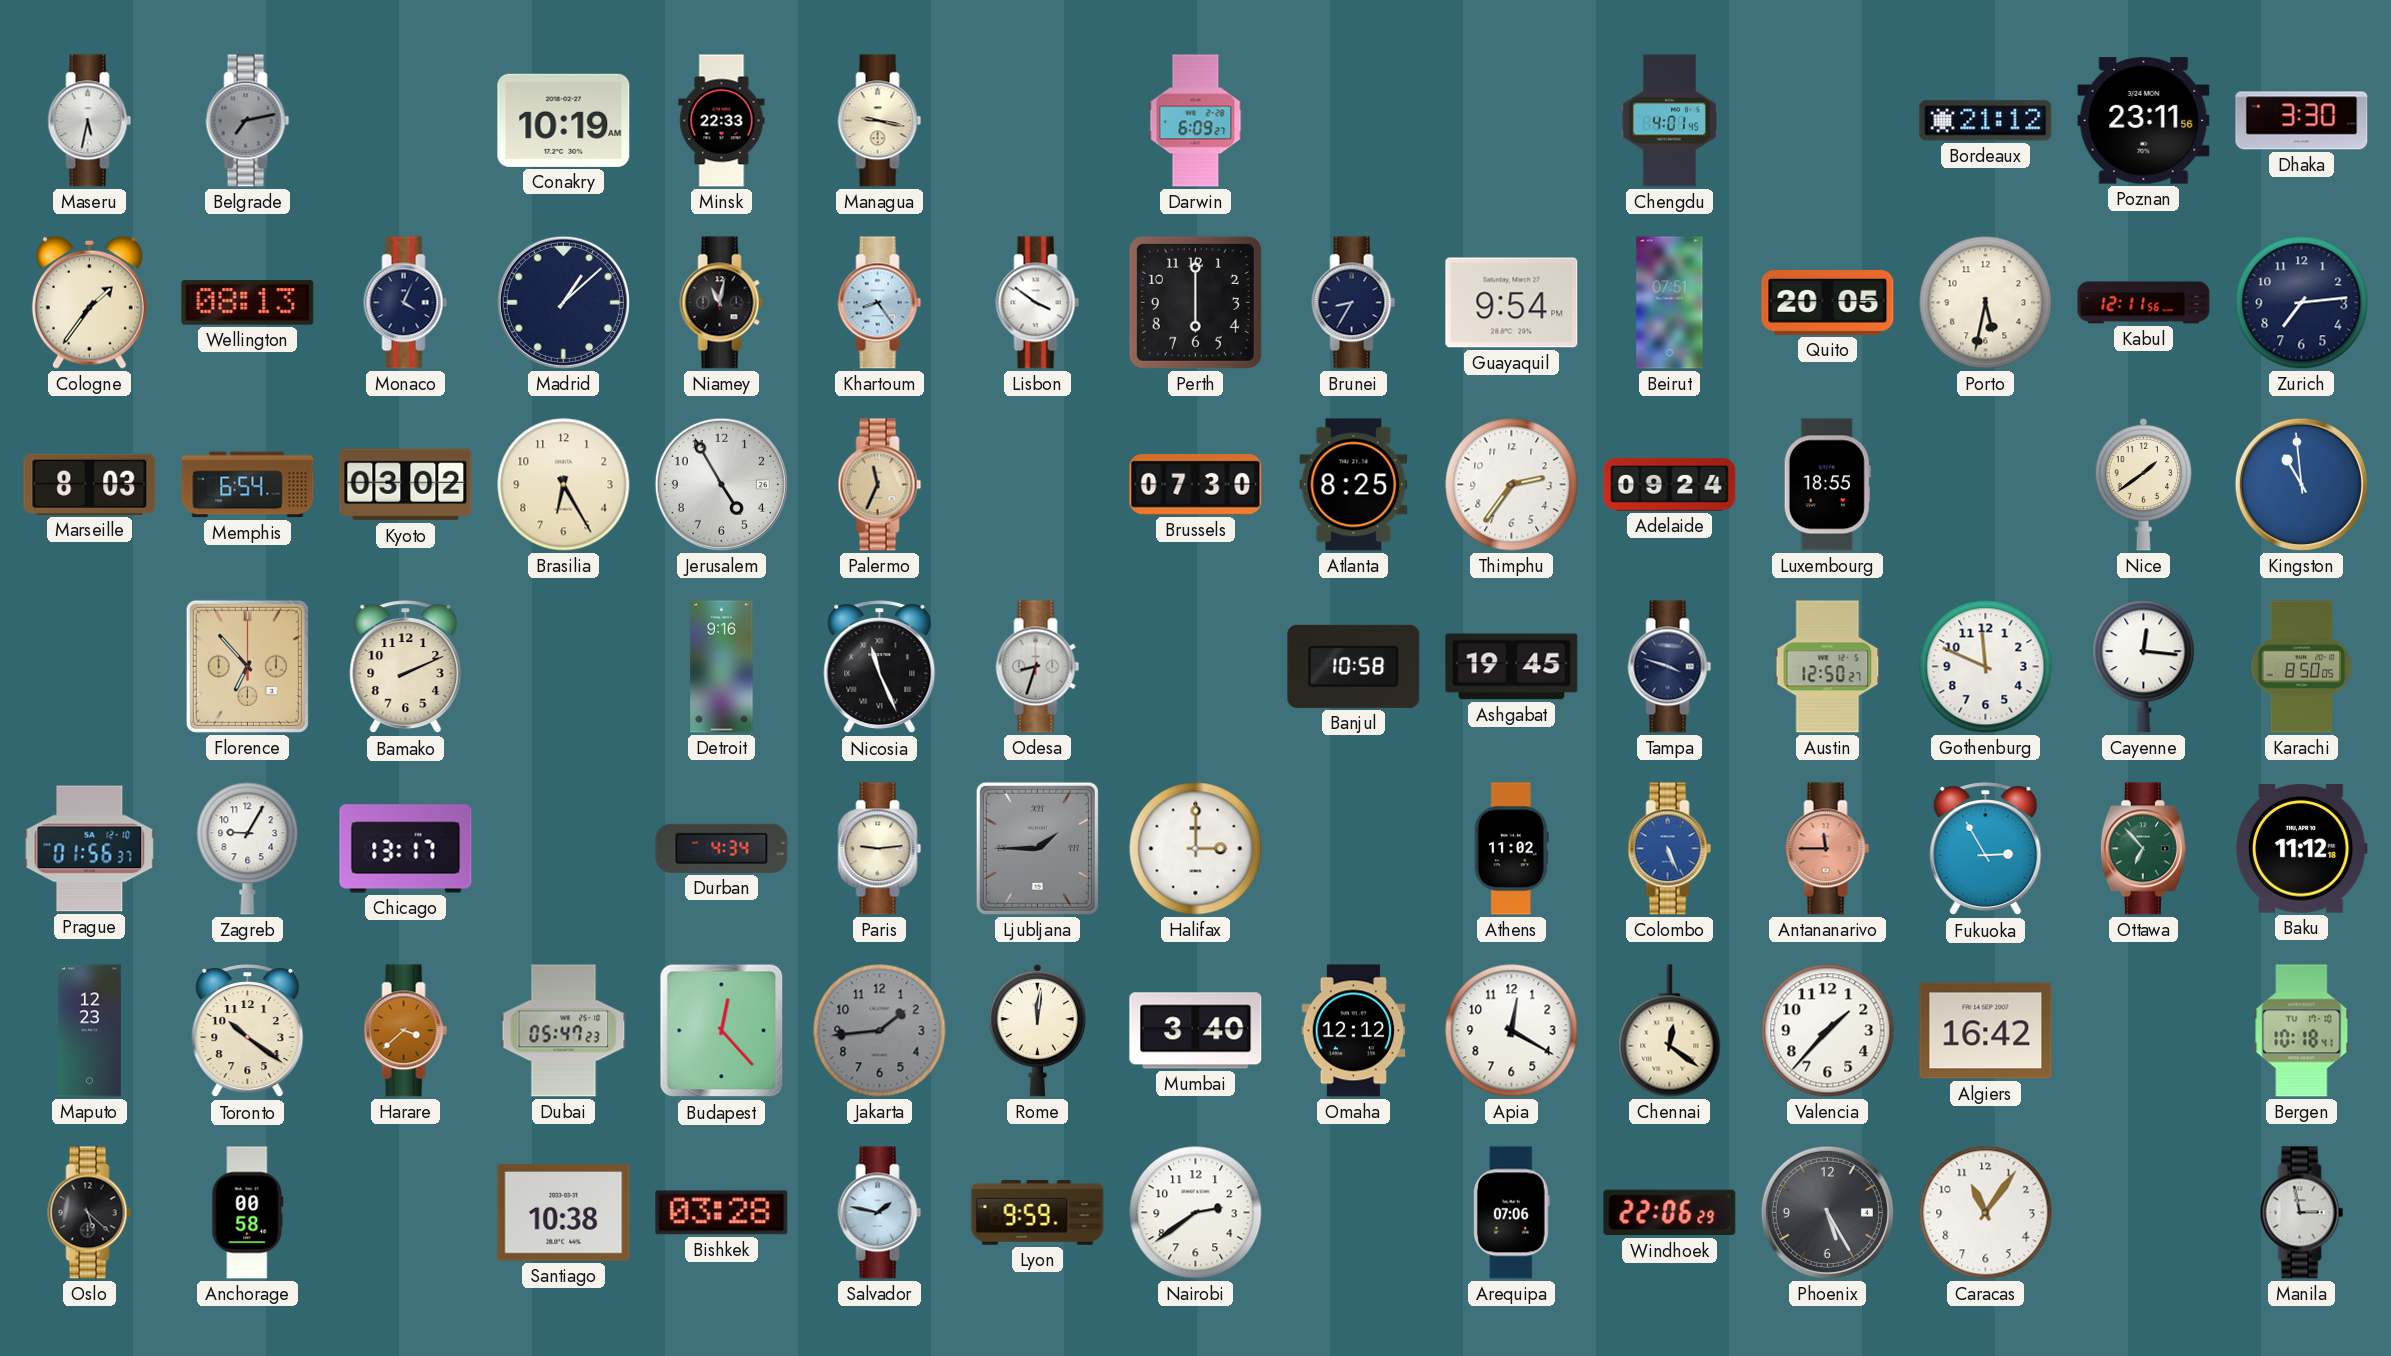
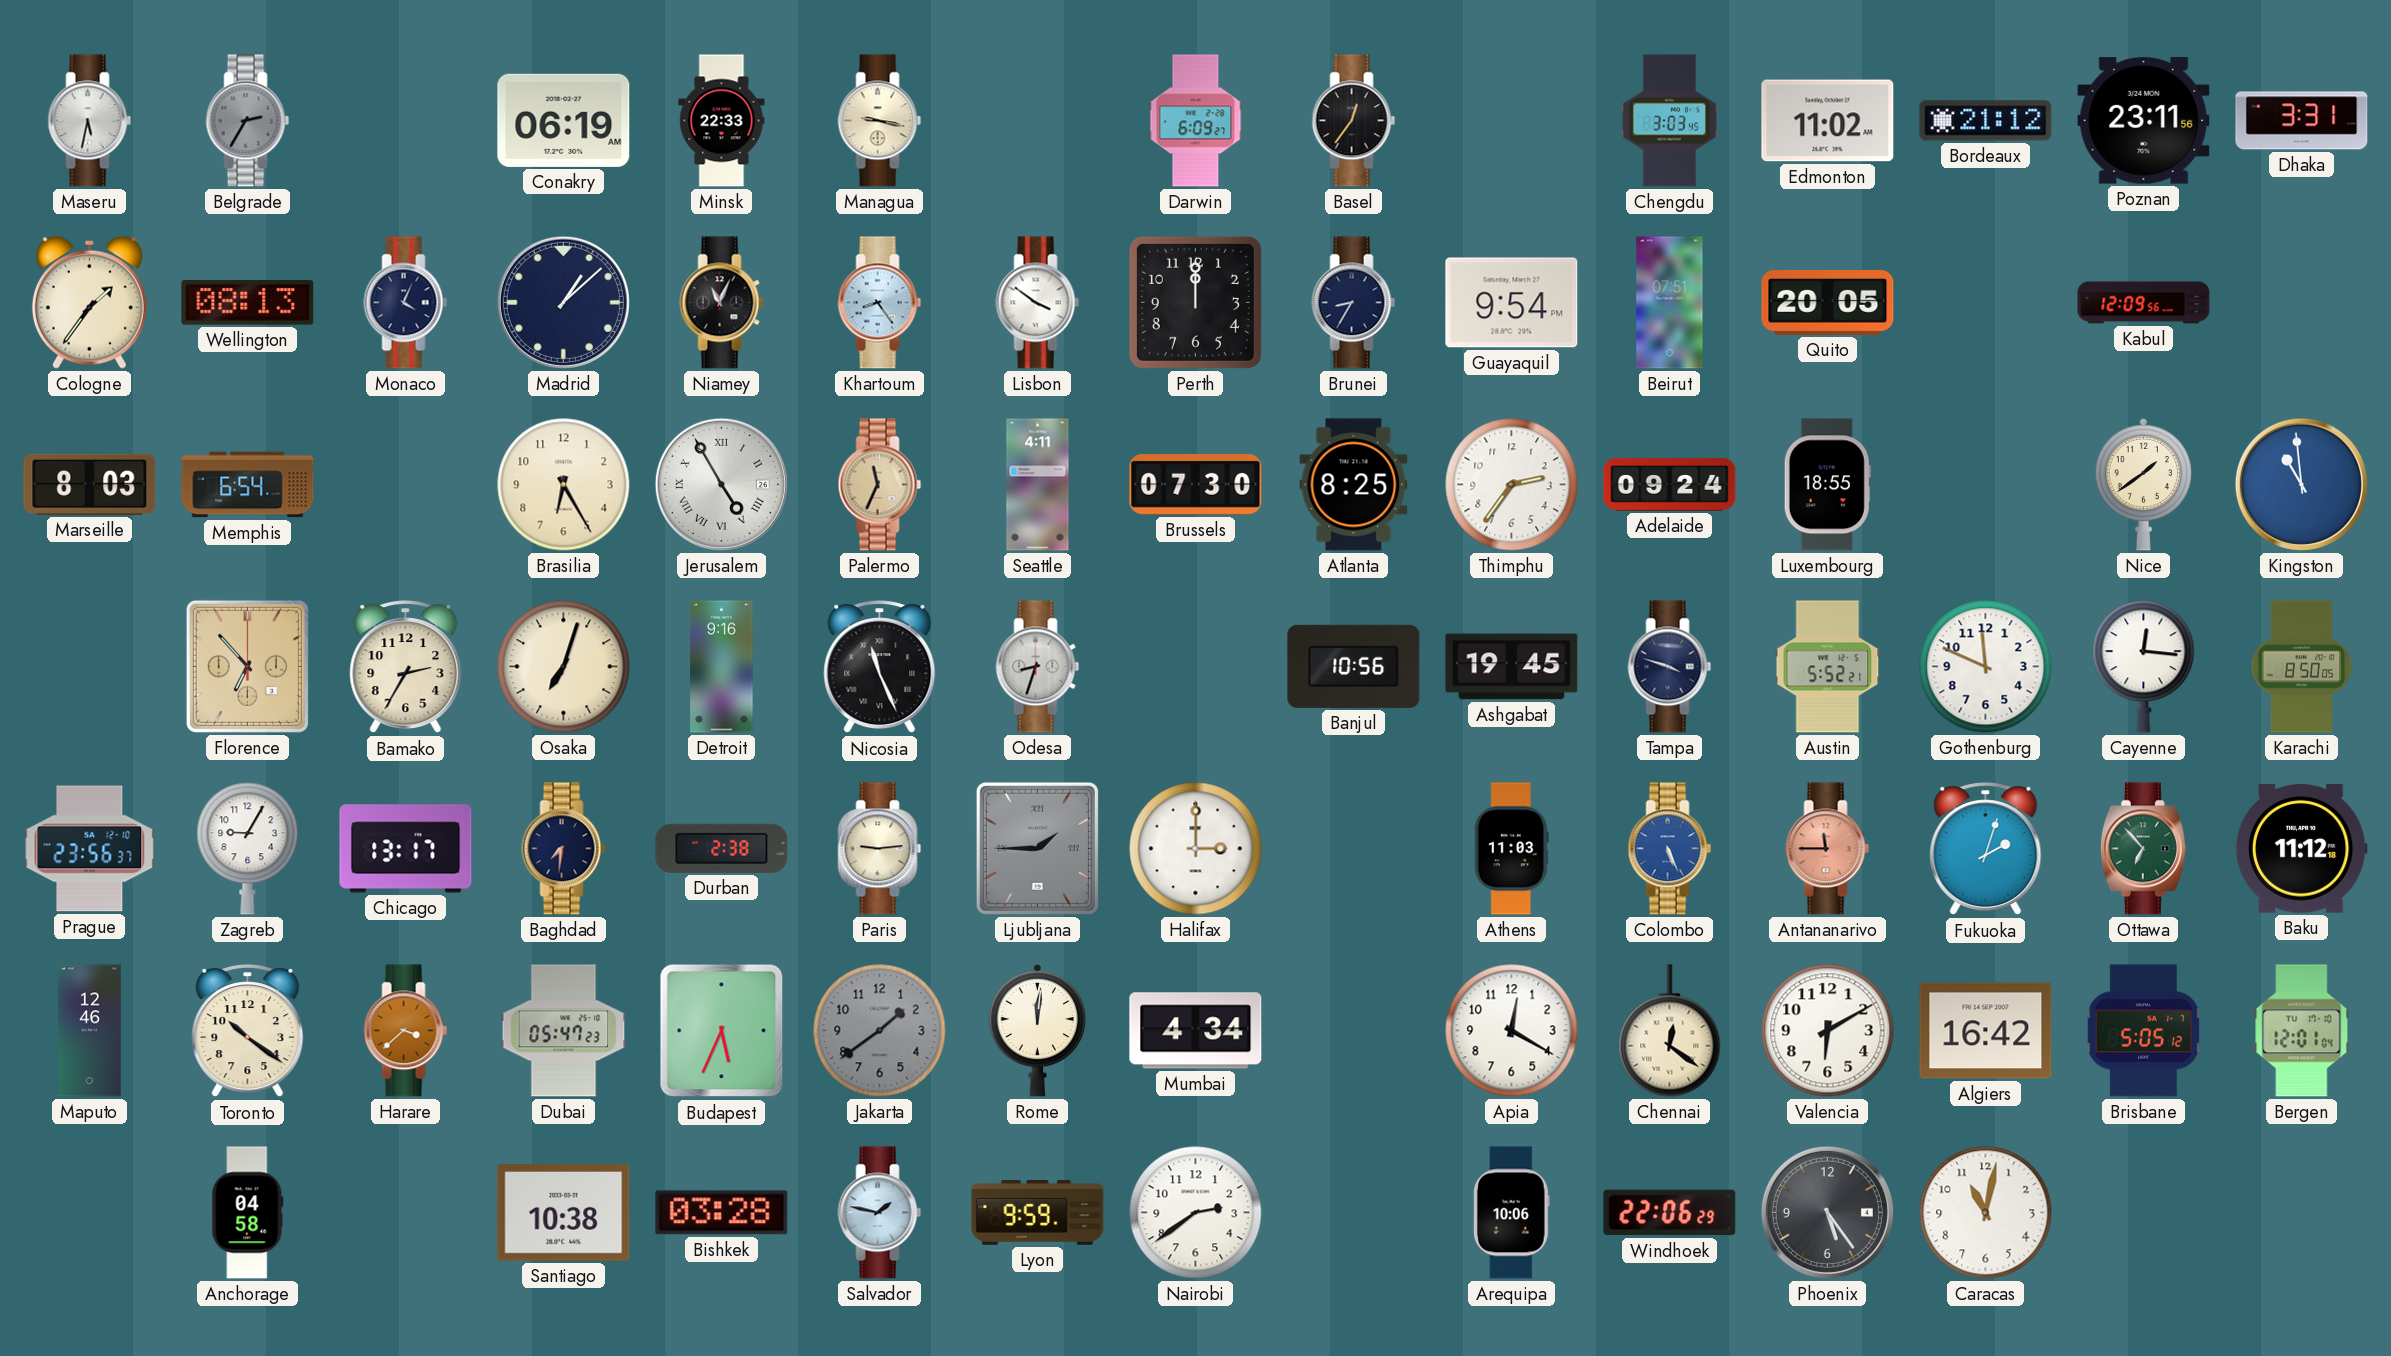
Belgrade: 7:13 -> 2:35
Conakry: 10:19 -> 06:19
Basel: none -> 12:36
Chengdu: 4:01 -> 3:03
Edmonton: none -> 11:02
Dhaka: 3:30 -> 3:31
Niamey: 11:02 -> 11:04
Perth: 6:00 -> 12:00
Porto: 5:32 -> none
Kabul: 12:11 -> 12:09
Zurich: 7:14 -> none
Kyoto: 03:02 -> none
Jerusalem numerals: Arabic -> Roman
Seattle: none -> 4:11
Bamako: 2:11 -> 2:35
Osaka: none -> 7:03
Banjul: 10:58 -> 10:56
Austin: 12:50 -> 5:52
Prague: 01:56 -> 23:56
Baghdad: none -> 7:31
Durban: 4:34 -> 2:38
Athens: 11:02 -> 11:03
Fukuoka: 2:55 -> 2:03
Maputo: 12:23 -> 12:46
Budapest: 12:23 -> 5:34
Jakarta: 1:44 -> 1:39
Mumbai: 3:40 -> 4:34
Omaha: 12:12 -> none
Valencia: 1:37 -> 6:10
Brisbane: none -> 5:05
Bergen: 10:18 -> 12:01
Oslo: 5:22 -> none
Anchorage: 00:58 -> 04:58
Arequipa: 07:06 -> 10:06
Phoenix: 5:25 -> 5:24
Caracas: 11:06 -> 11:02
Manila: 2:58 -> none
